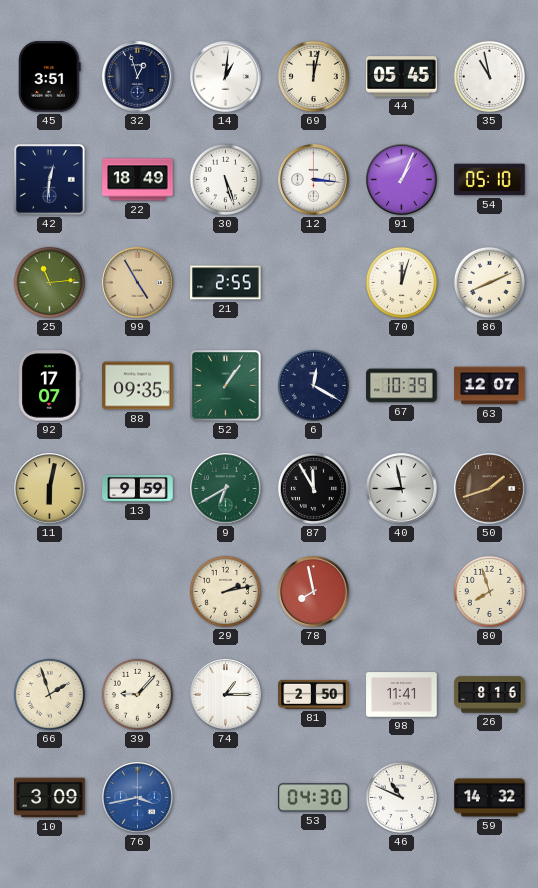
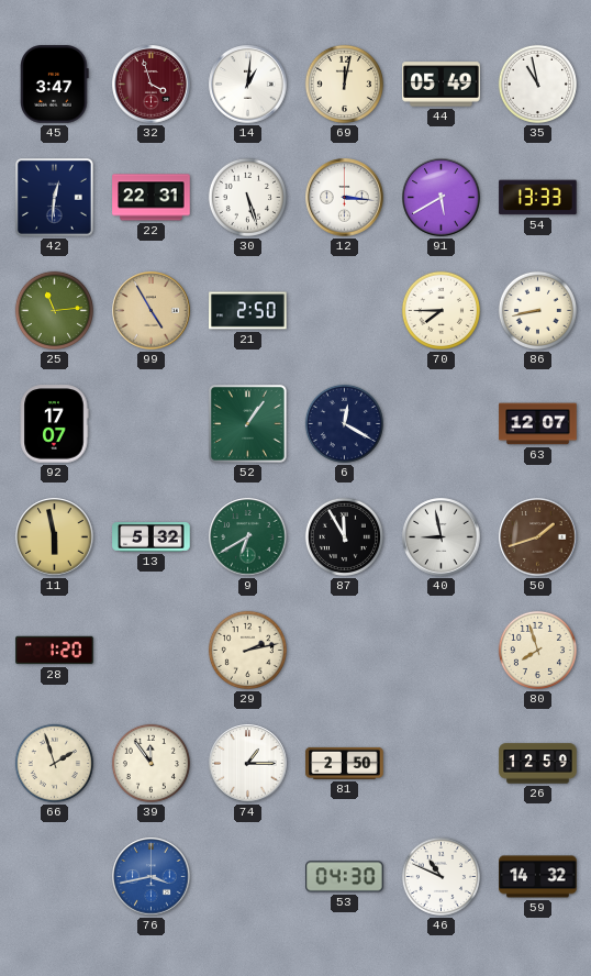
45: 3:51 -> 3:47
32: 12:57 -> 3:57
32 dial: navy -> burgundy
44: 05:45 -> 05:49
22: 18:49 -> 22:31
91: 1:04 -> 5:40
54: 05:10 -> 13:33
21: 2:55 -> 2:50
70: 12:03 -> 7:45
86: 8:11 -> 8:43
88: 09:35 -> none
67: 10:39 -> none
11: 6:02 -> 5:58
13: 9:59 -> 5:32
28: none -> 1:20
78: 7:58 -> none
39: 9:07 -> 11:54
98: 11:41 -> none
26: 8:16 -> 12:59
10: 3:09 -> none
